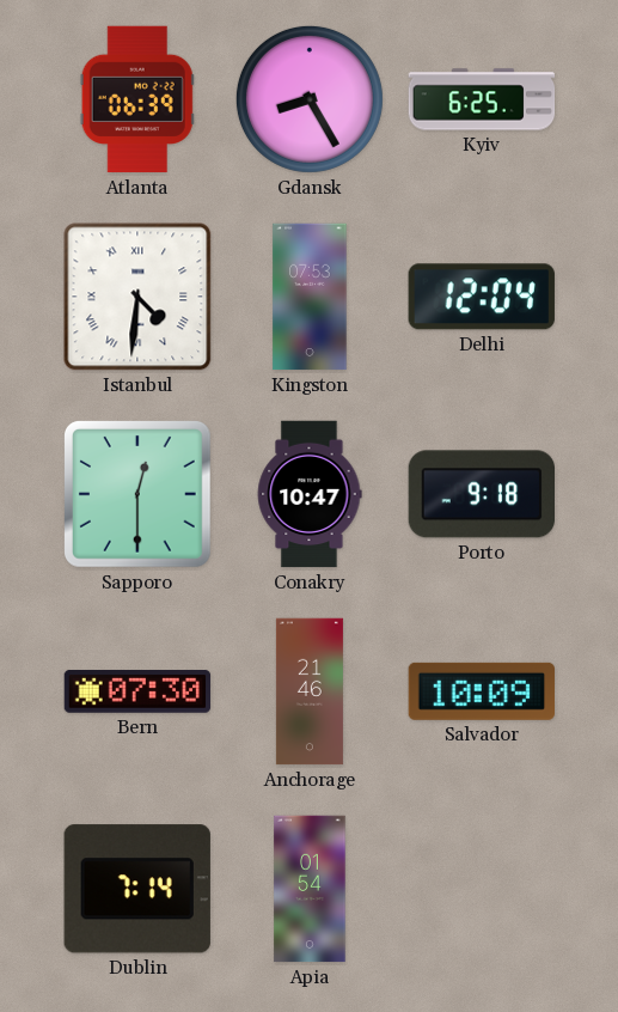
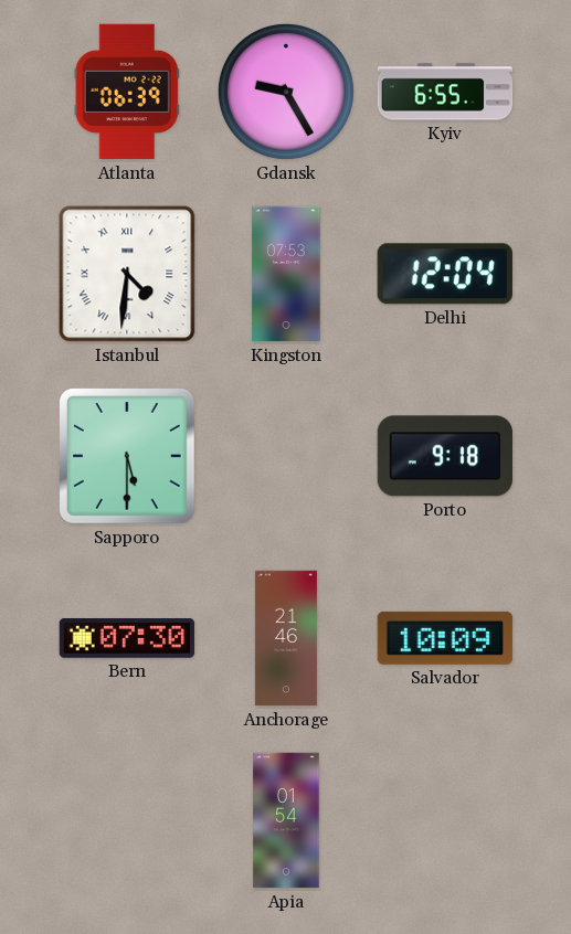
Gdansk: 8:25 -> 9:25
Kyiv: 6:25 -> 6:55
Sapporo: 12:30 -> 5:30
Conakry: 10:47 -> none
Dublin: 7:14 -> none
